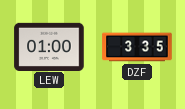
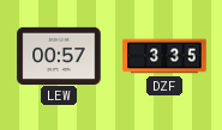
LEW: 01:00 -> 00:57
